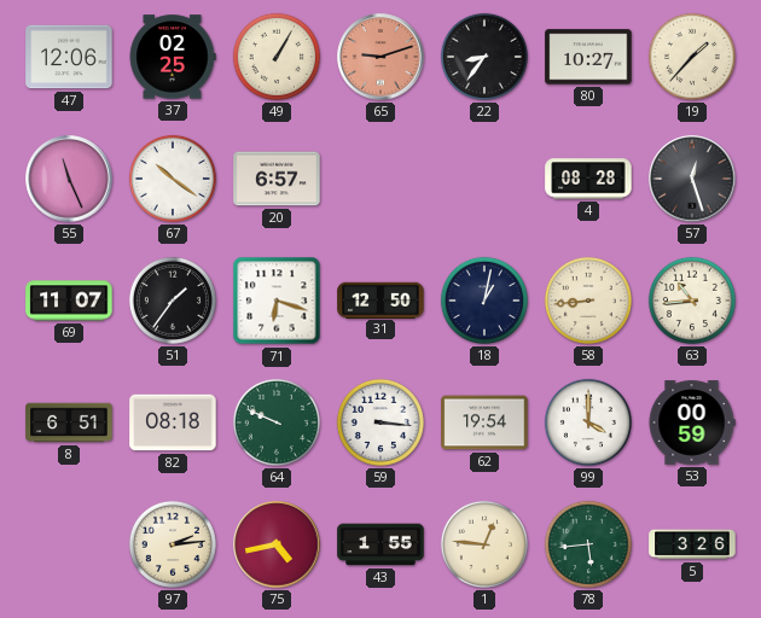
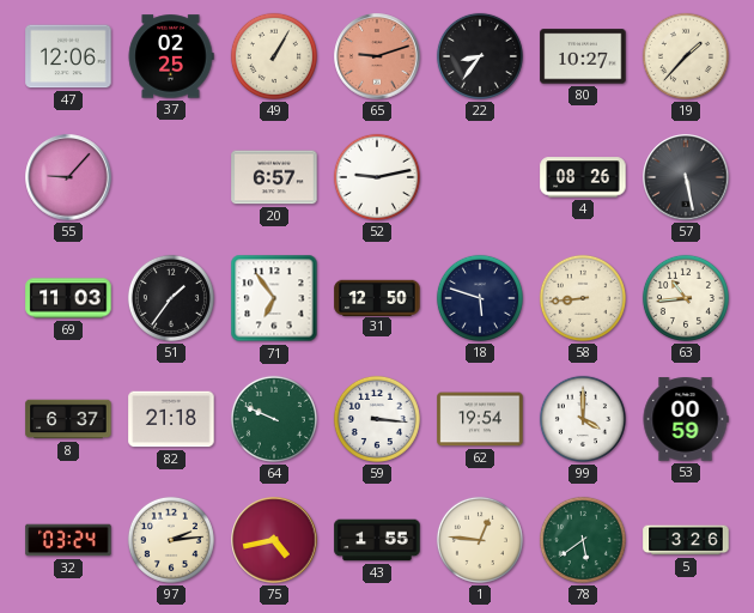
55: 11:26 -> 9:07
67: 10:21 -> none
52: none -> 9:13
4: 08:28 -> 08:26
57: 12:27 -> 5:28
69: 11:07 -> 11:03
71: 6:18 -> 6:54
18: 1:02 -> 5:48
8: 6:51 -> 6:37
82: 08:18 -> 21:18
32: none -> 03:24
78: 5:44 -> 5:39
